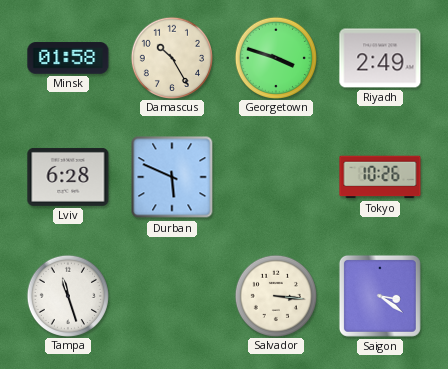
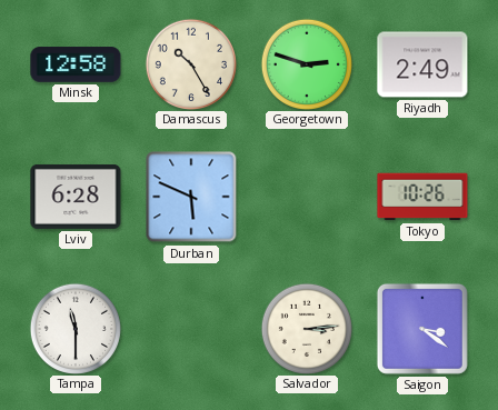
Minsk: 01:58 -> 12:58
Georgetown: 3:48 -> 2:48
Tampa: 11:27 -> 11:30
Salvador: 3:16 -> 3:14
